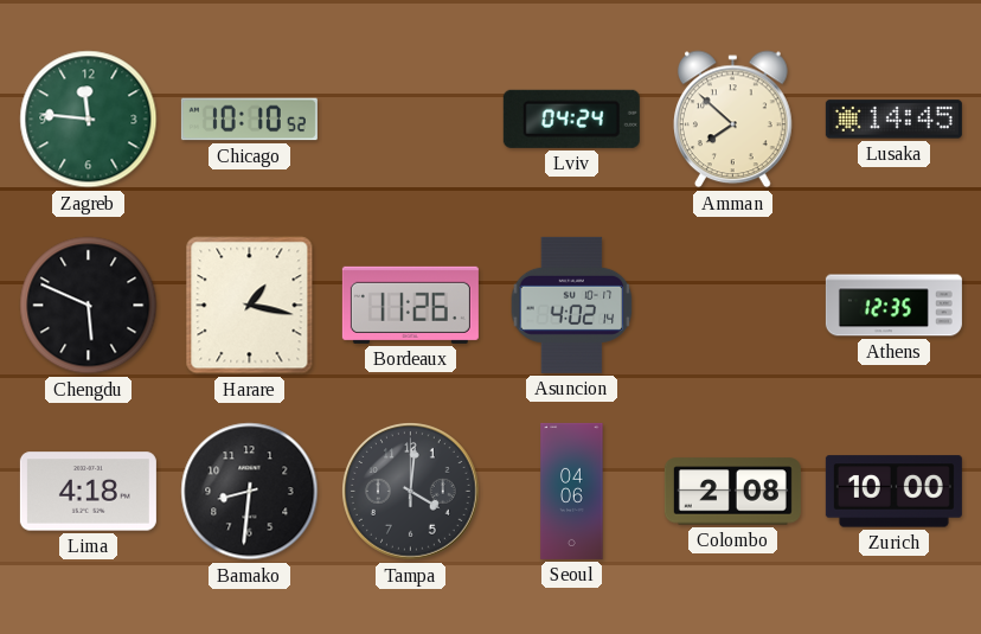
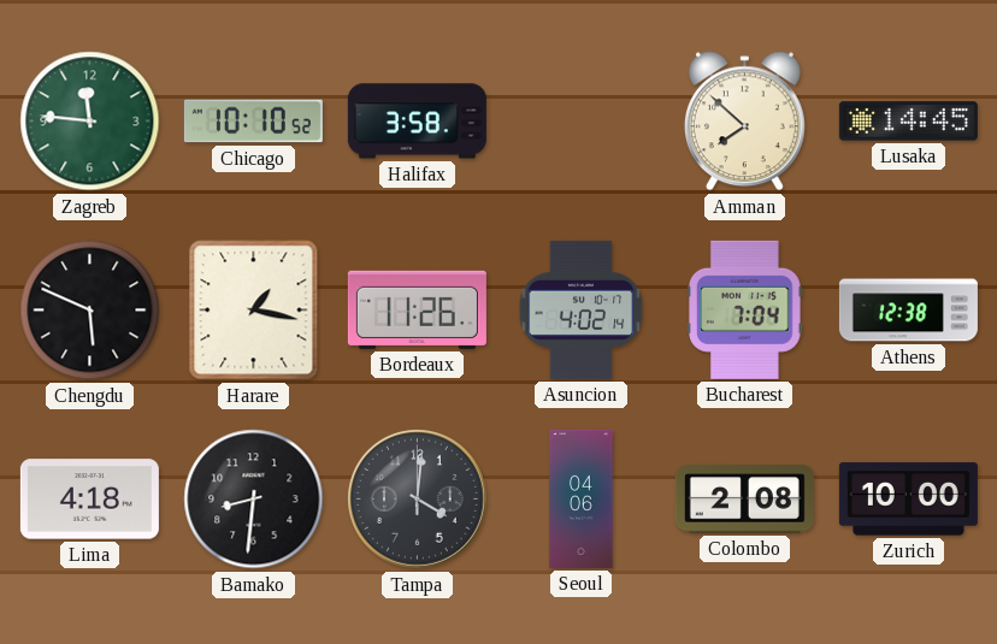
Halifax: none -> 3:58
Lviv: 04:24 -> none
Bucharest: none -> 7:04
Athens: 12:35 -> 12:38
